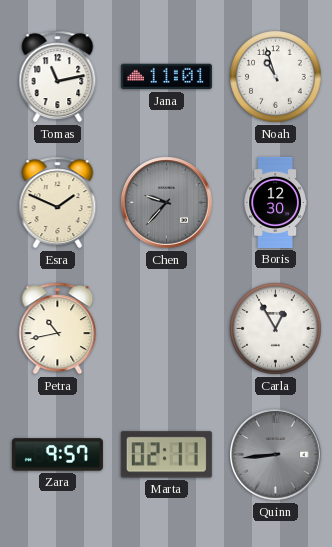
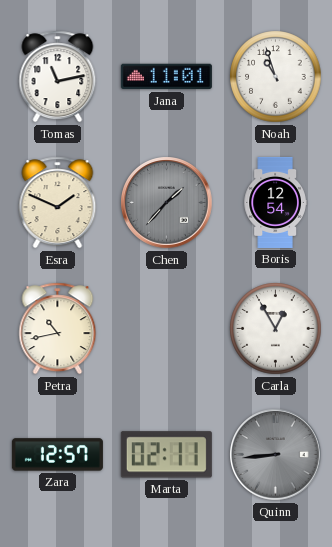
Chen: 9:37 -> 1:37
Boris: 12:30 -> 12:54
Zara: 9:57 -> 12:57
